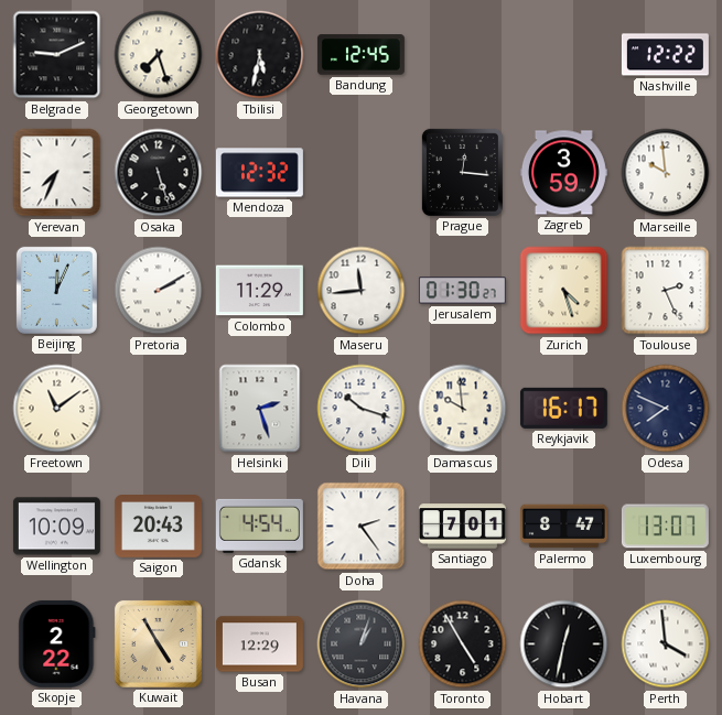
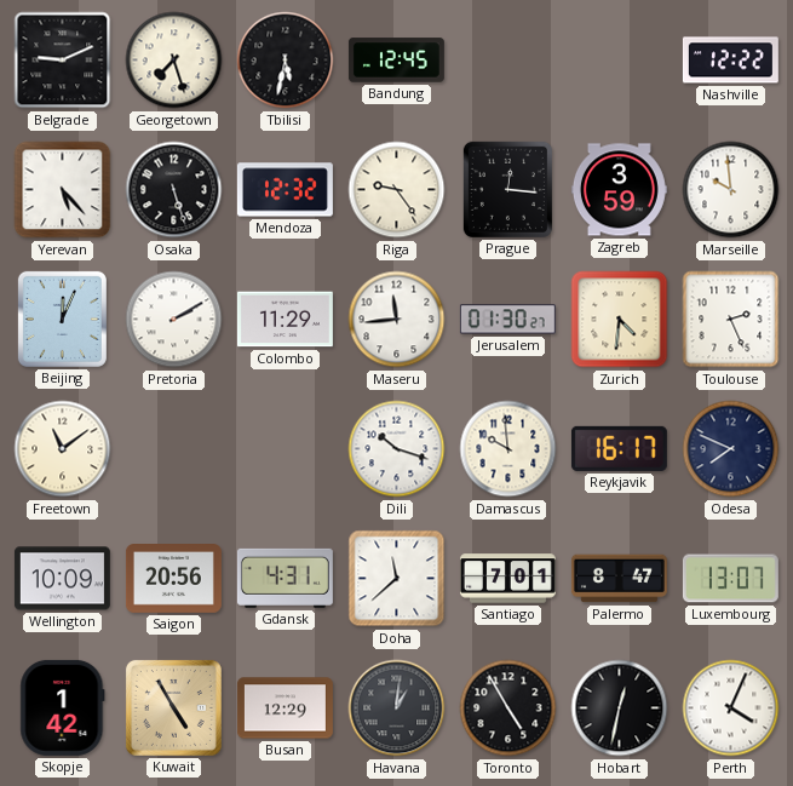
Yerevan: 7:34 -> 5:23
Riga: none -> 9:24
Zurich: 4:27 -> 4:31
Helsinki: 2:27 -> none
Saigon: 20:43 -> 20:56
Gdansk: 4:54 -> 4:31
Doha: 2:24 -> 11:38
Skopje: 2:22 -> 1:42
Havana: 1:03 -> 1:01
Perth: 3:59 -> 4:04
